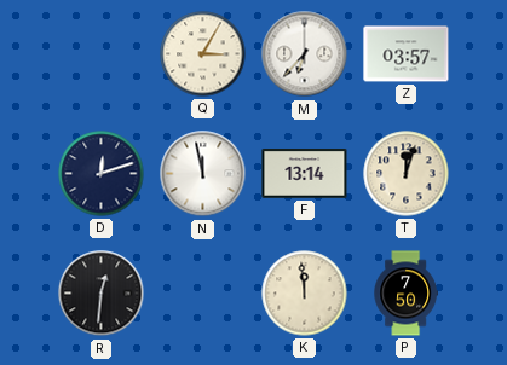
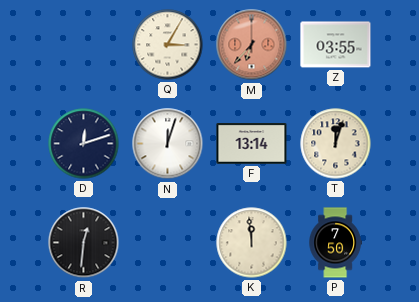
M dial: white -> salmon
Z: 03:57 -> 03:55
N: 11:58 -> 12:03
